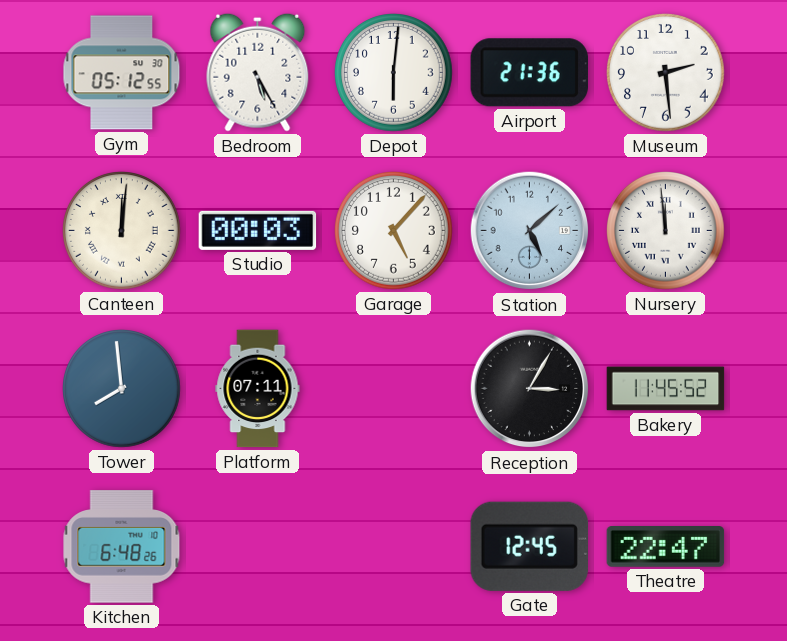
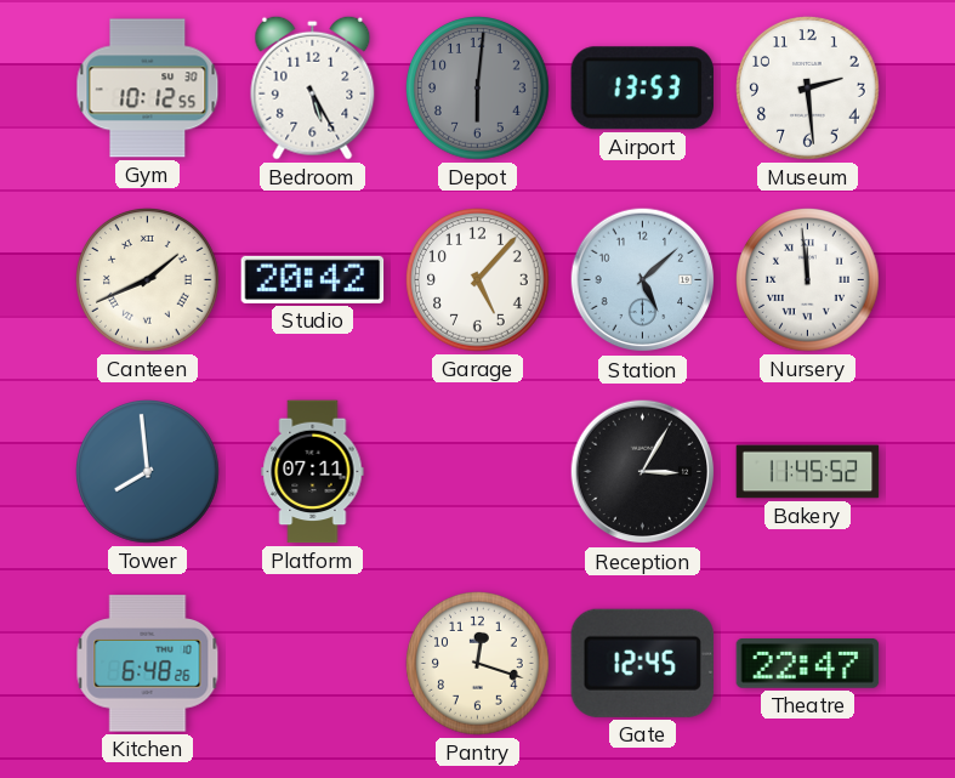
Gym: 05:12 -> 10:12
Depot dial: white -> grey
Airport: 21:36 -> 13:53
Canteen: 12:01 -> 1:41
Studio: 00:03 -> 20:42
Pantry: none -> 12:18
